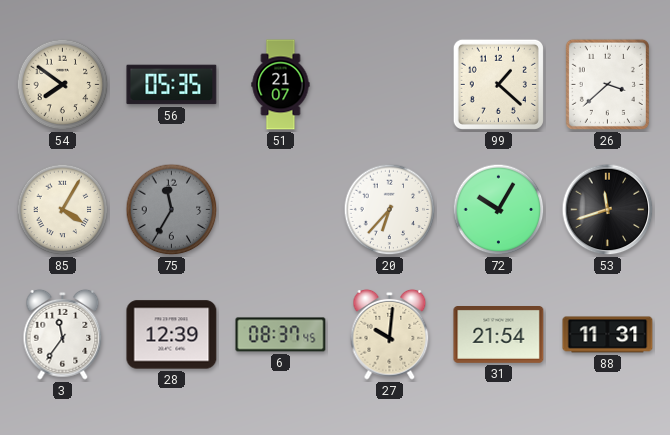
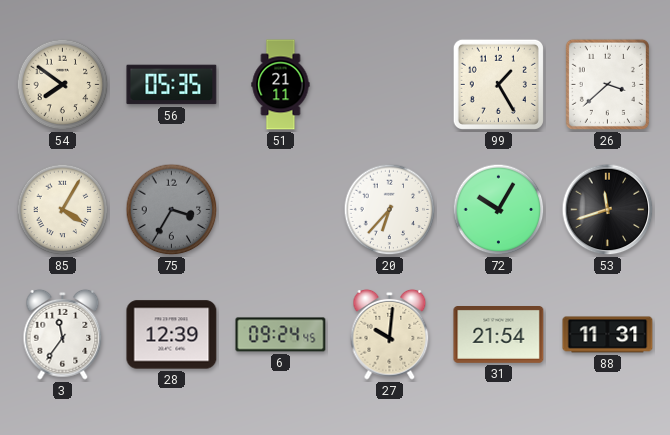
51: 21:07 -> 21:11
99: 1:22 -> 1:25
75: 11:35 -> 3:35
6: 08:37 -> 09:24
